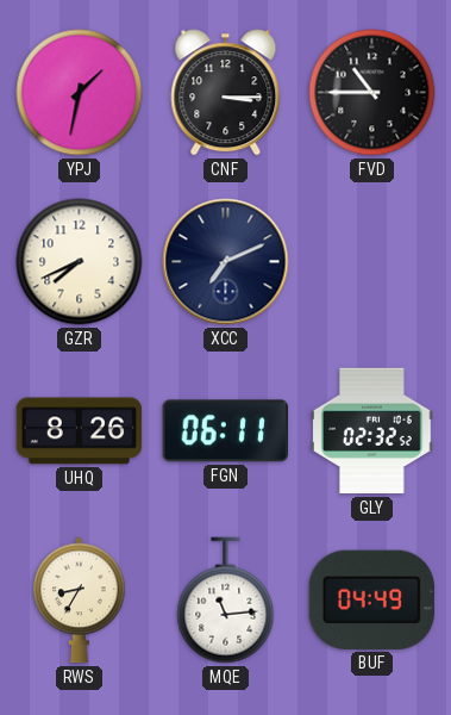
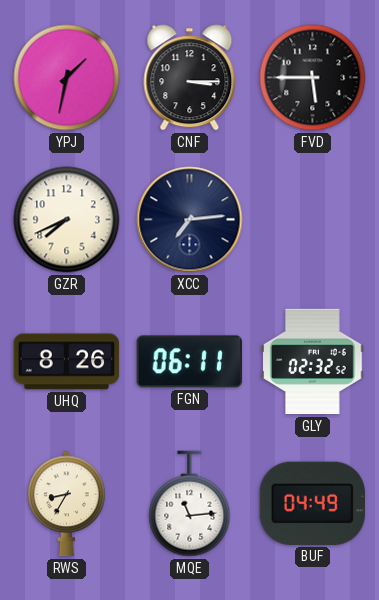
FVD: 10:45 -> 5:45
XCC: 7:11 -> 7:14
